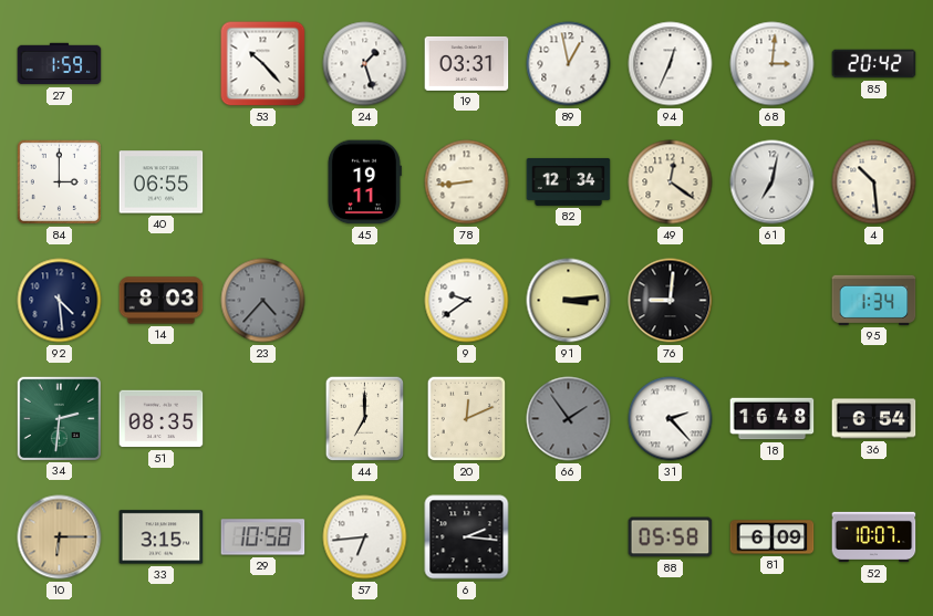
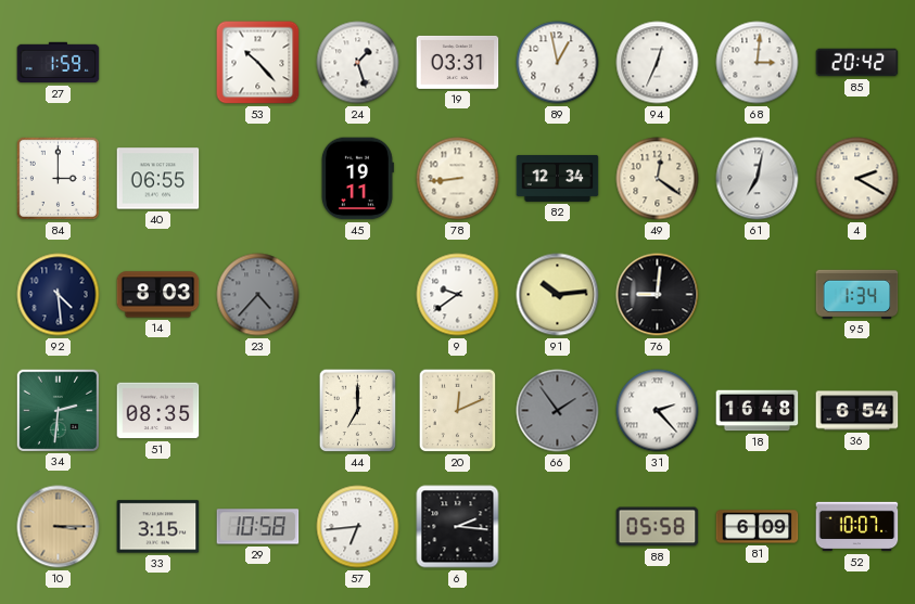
4: 10:29 -> 2:20
91: 3:14 -> 10:14
10: 6:15 -> 3:15
